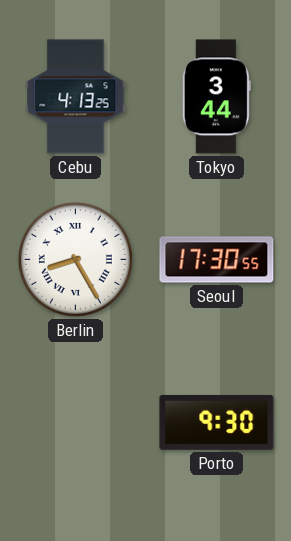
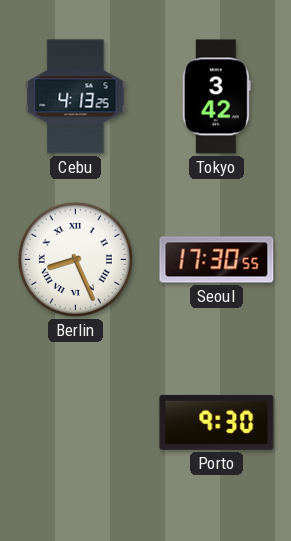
Tokyo: 3:44 -> 3:42
Berlin: 8:25 -> 8:26
